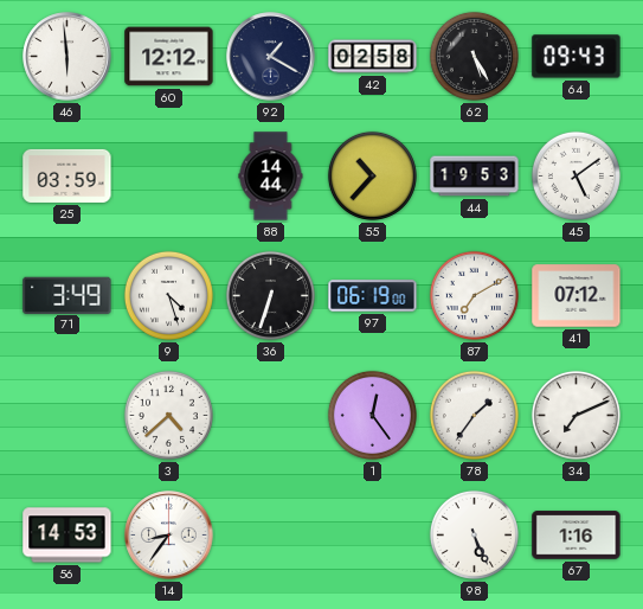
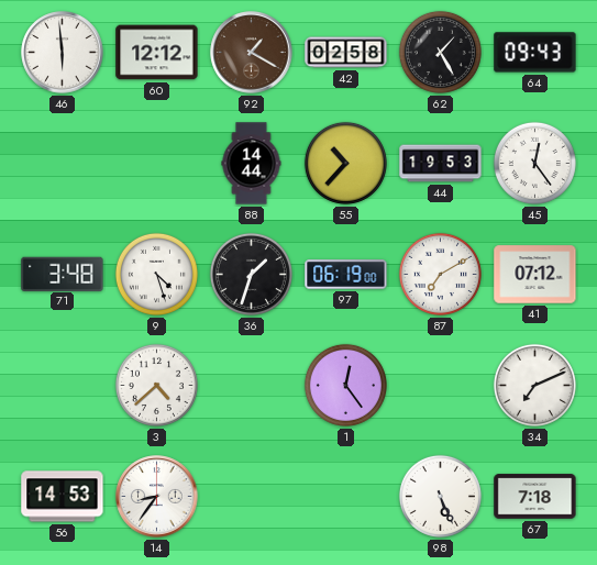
92 dial: navy -> brown
62: 5:25 -> 1:25
25: 03:59 -> none
45: 5:09 -> 12:24
71: 3:49 -> 3:48
36: 6:33 -> 1:33
78: 1:36 -> none
67: 1:16 -> 7:18
